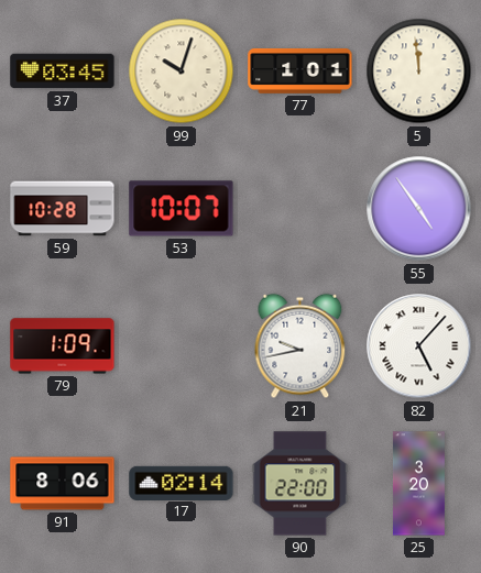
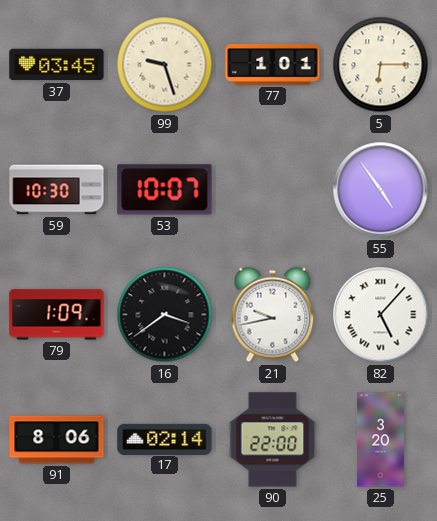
99: 10:03 -> 9:27
5: 11:59 -> 6:15
59: 10:28 -> 10:30
16: none -> 3:39
